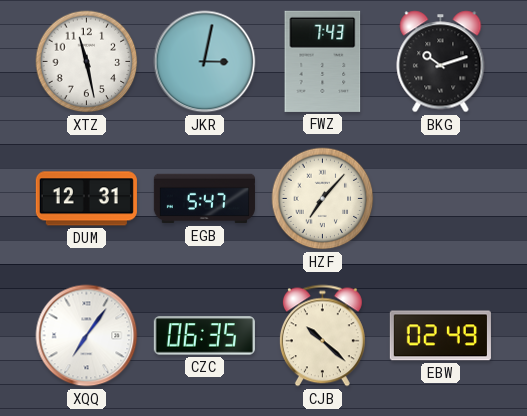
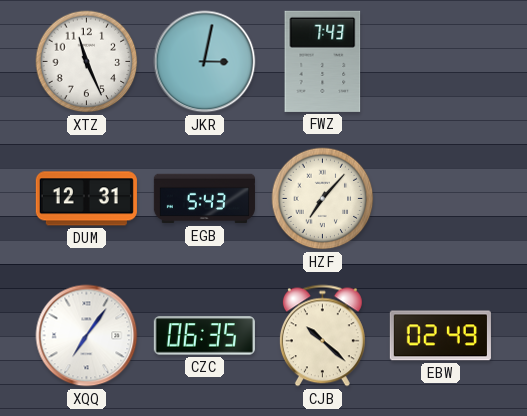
XTZ: 11:28 -> 11:26
BKG: 10:12 -> none
EGB: 5:47 -> 5:43
